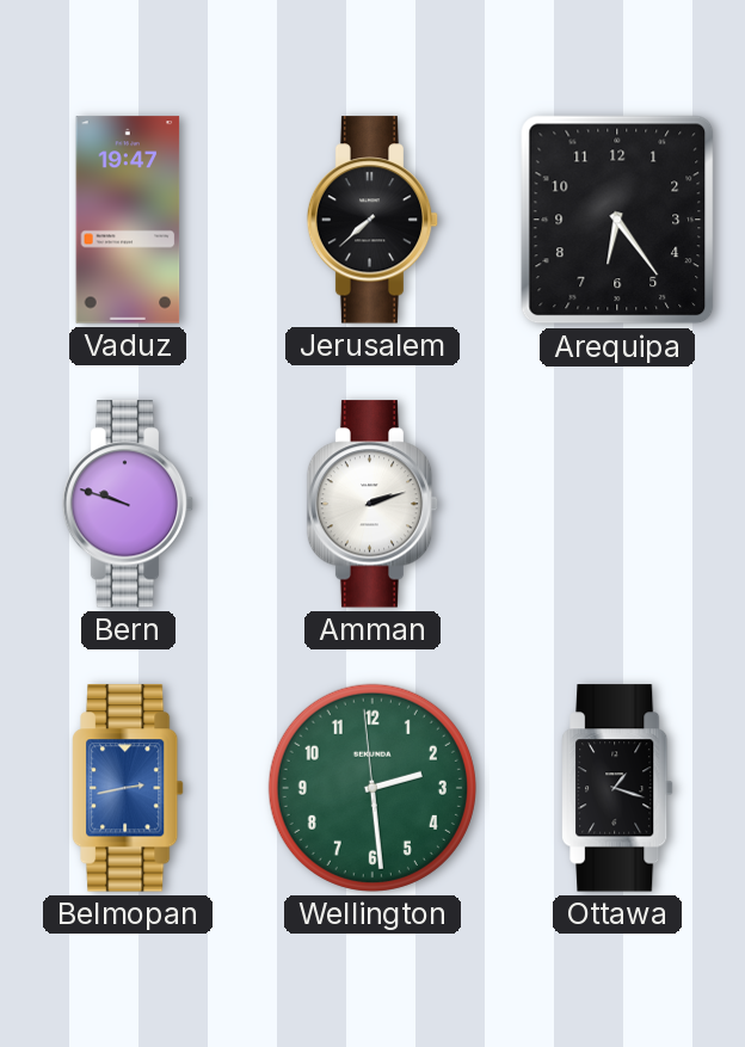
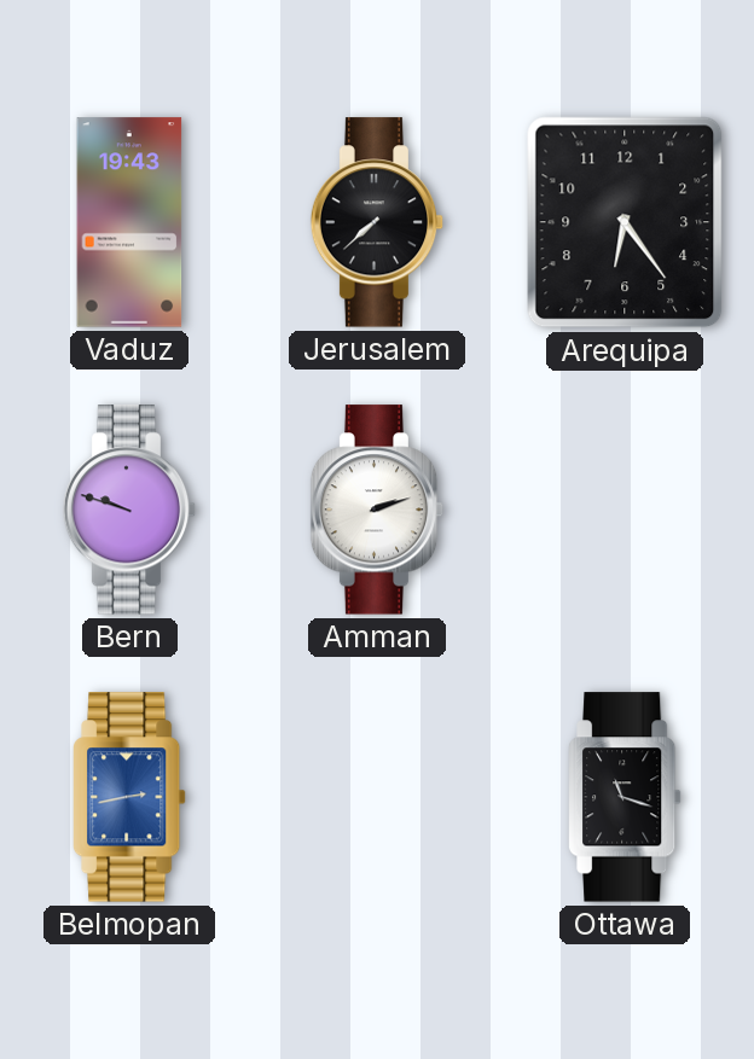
Vaduz: 19:47 -> 19:43
Wellington: 2:28 -> none
Ottawa: 1:18 -> 11:18
